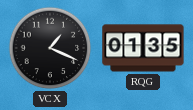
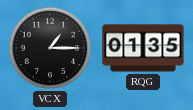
VCX: 1:19 -> 1:15
